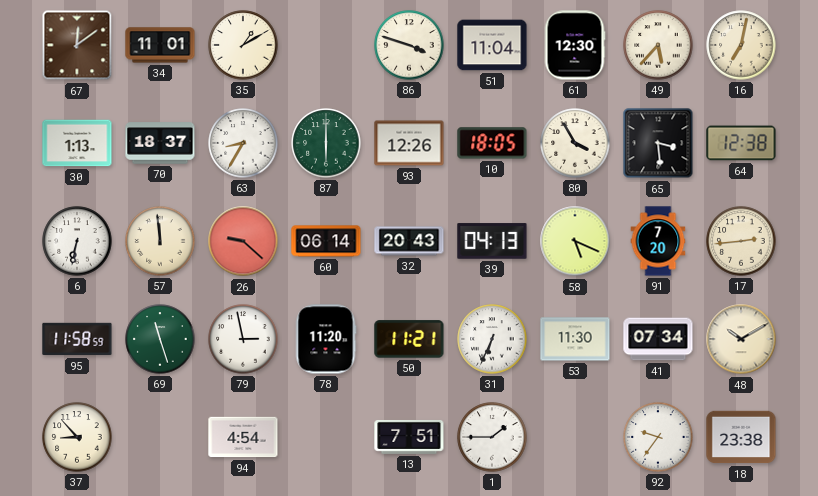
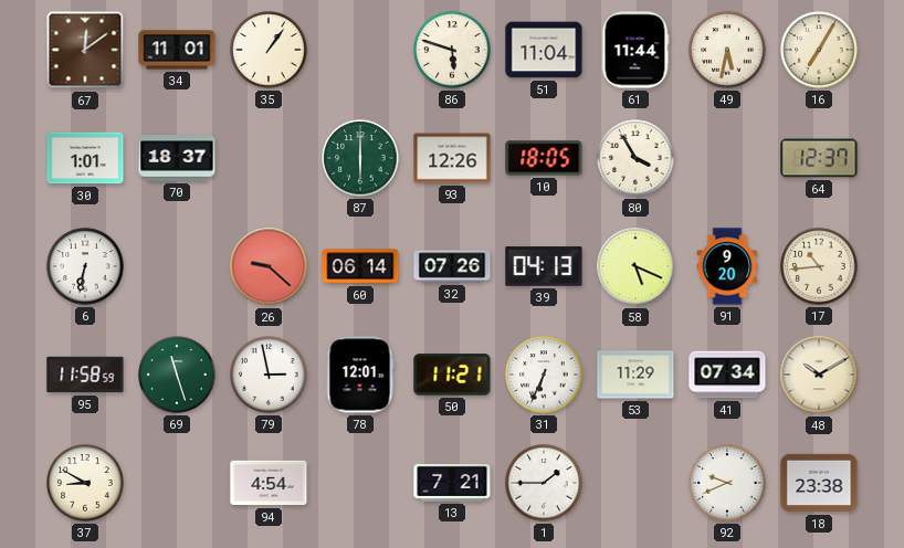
35: 1:10 -> 1:06
86: 3:48 -> 5:48
61: 12:30 -> 11:44
49: 5:37 -> 5:32
16: 7:02 -> 7:05
30: 1:13 -> 1:01
63: 8:35 -> none
65: 3:29 -> none
64: 12:38 -> 12:37
57: 11:59 -> none
32: 20:43 -> 07:26
91: 7:20 -> 9:20
17: 2:44 -> 10:44
78: 11:20 -> 12:01
53: 11:30 -> 11:29
37: 8:53 -> 8:50
13: 7:51 -> 7:21
92: 9:36 -> 9:41
